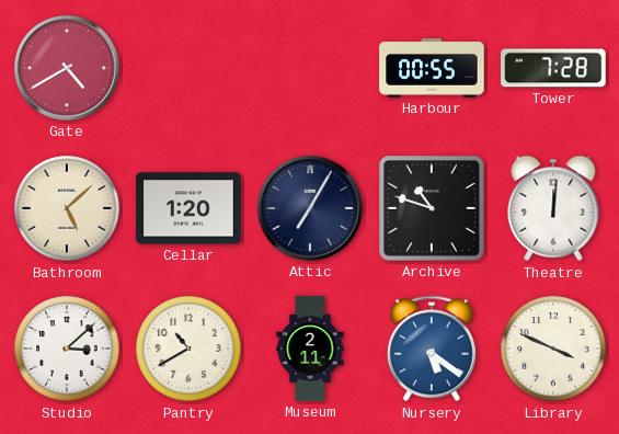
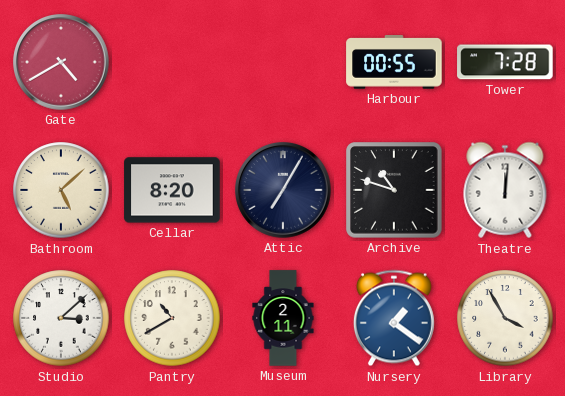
Cellar: 1:20 -> 8:20
Nursery: 5:21 -> 1:21
Library: 3:49 -> 3:55
